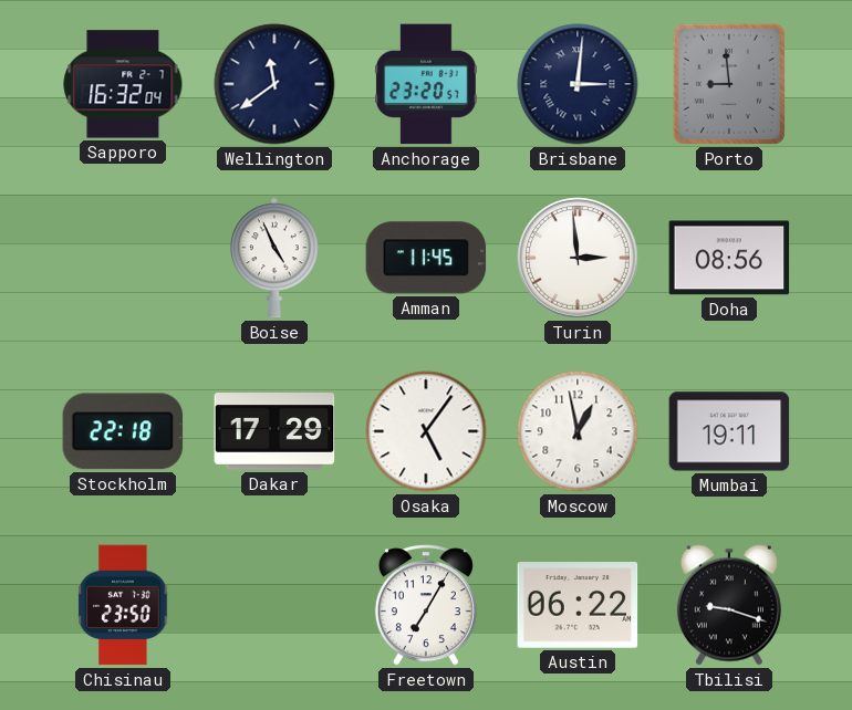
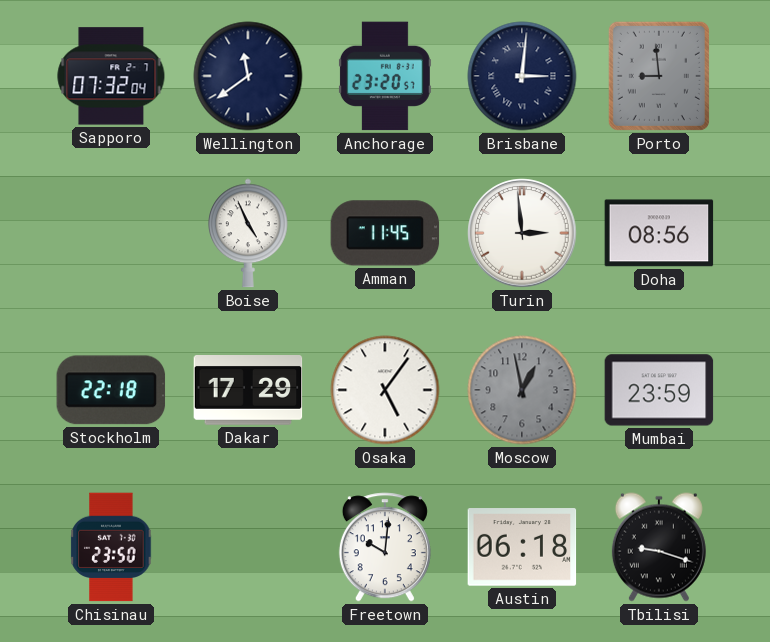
Sapporo: 16:32 -> 07:32
Moscow dial: white -> grey
Mumbai: 19:11 -> 23:59
Freetown: 7:05 -> 10:01
Austin: 06:22 -> 06:18
